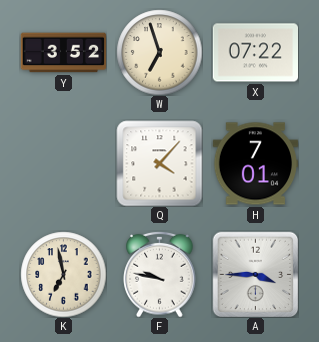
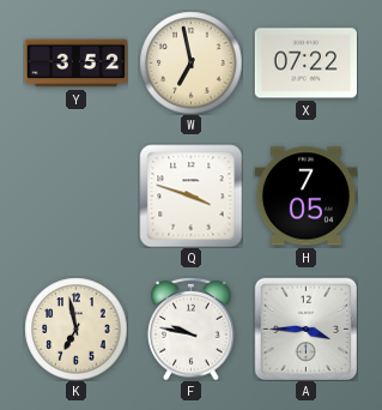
W: 6:57 -> 6:58
Q: 4:07 -> 3:48
H: 7:01 -> 7:05
